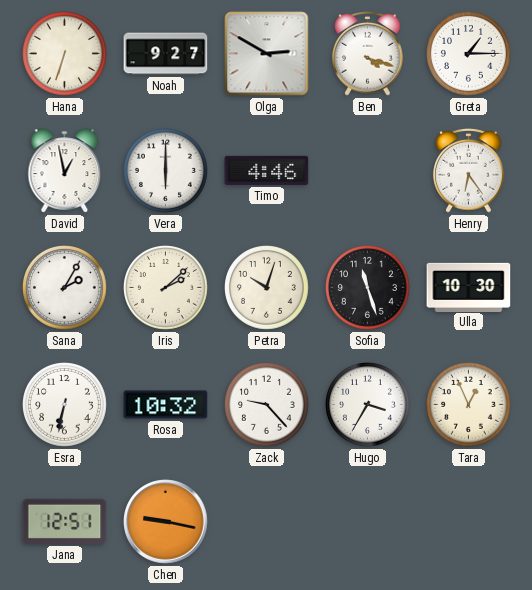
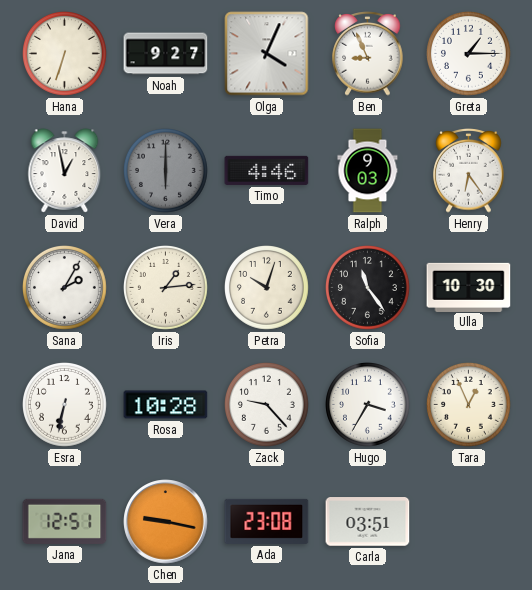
Olga: 2:50 -> 4:04
Ben: 4:18 -> 8:56
Vera dial: white -> grey
Ralph: none -> 9:03
Iris: 2:08 -> 1:14
Sofia: 11:27 -> 11:24
Rosa: 10:32 -> 10:28
Ada: none -> 23:08
Carla: none -> 03:51
